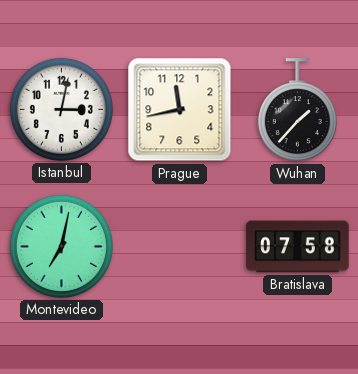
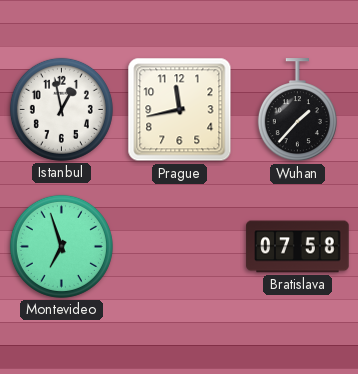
Istanbul: 3:02 -> 12:58
Montevideo: 7:02 -> 6:57
